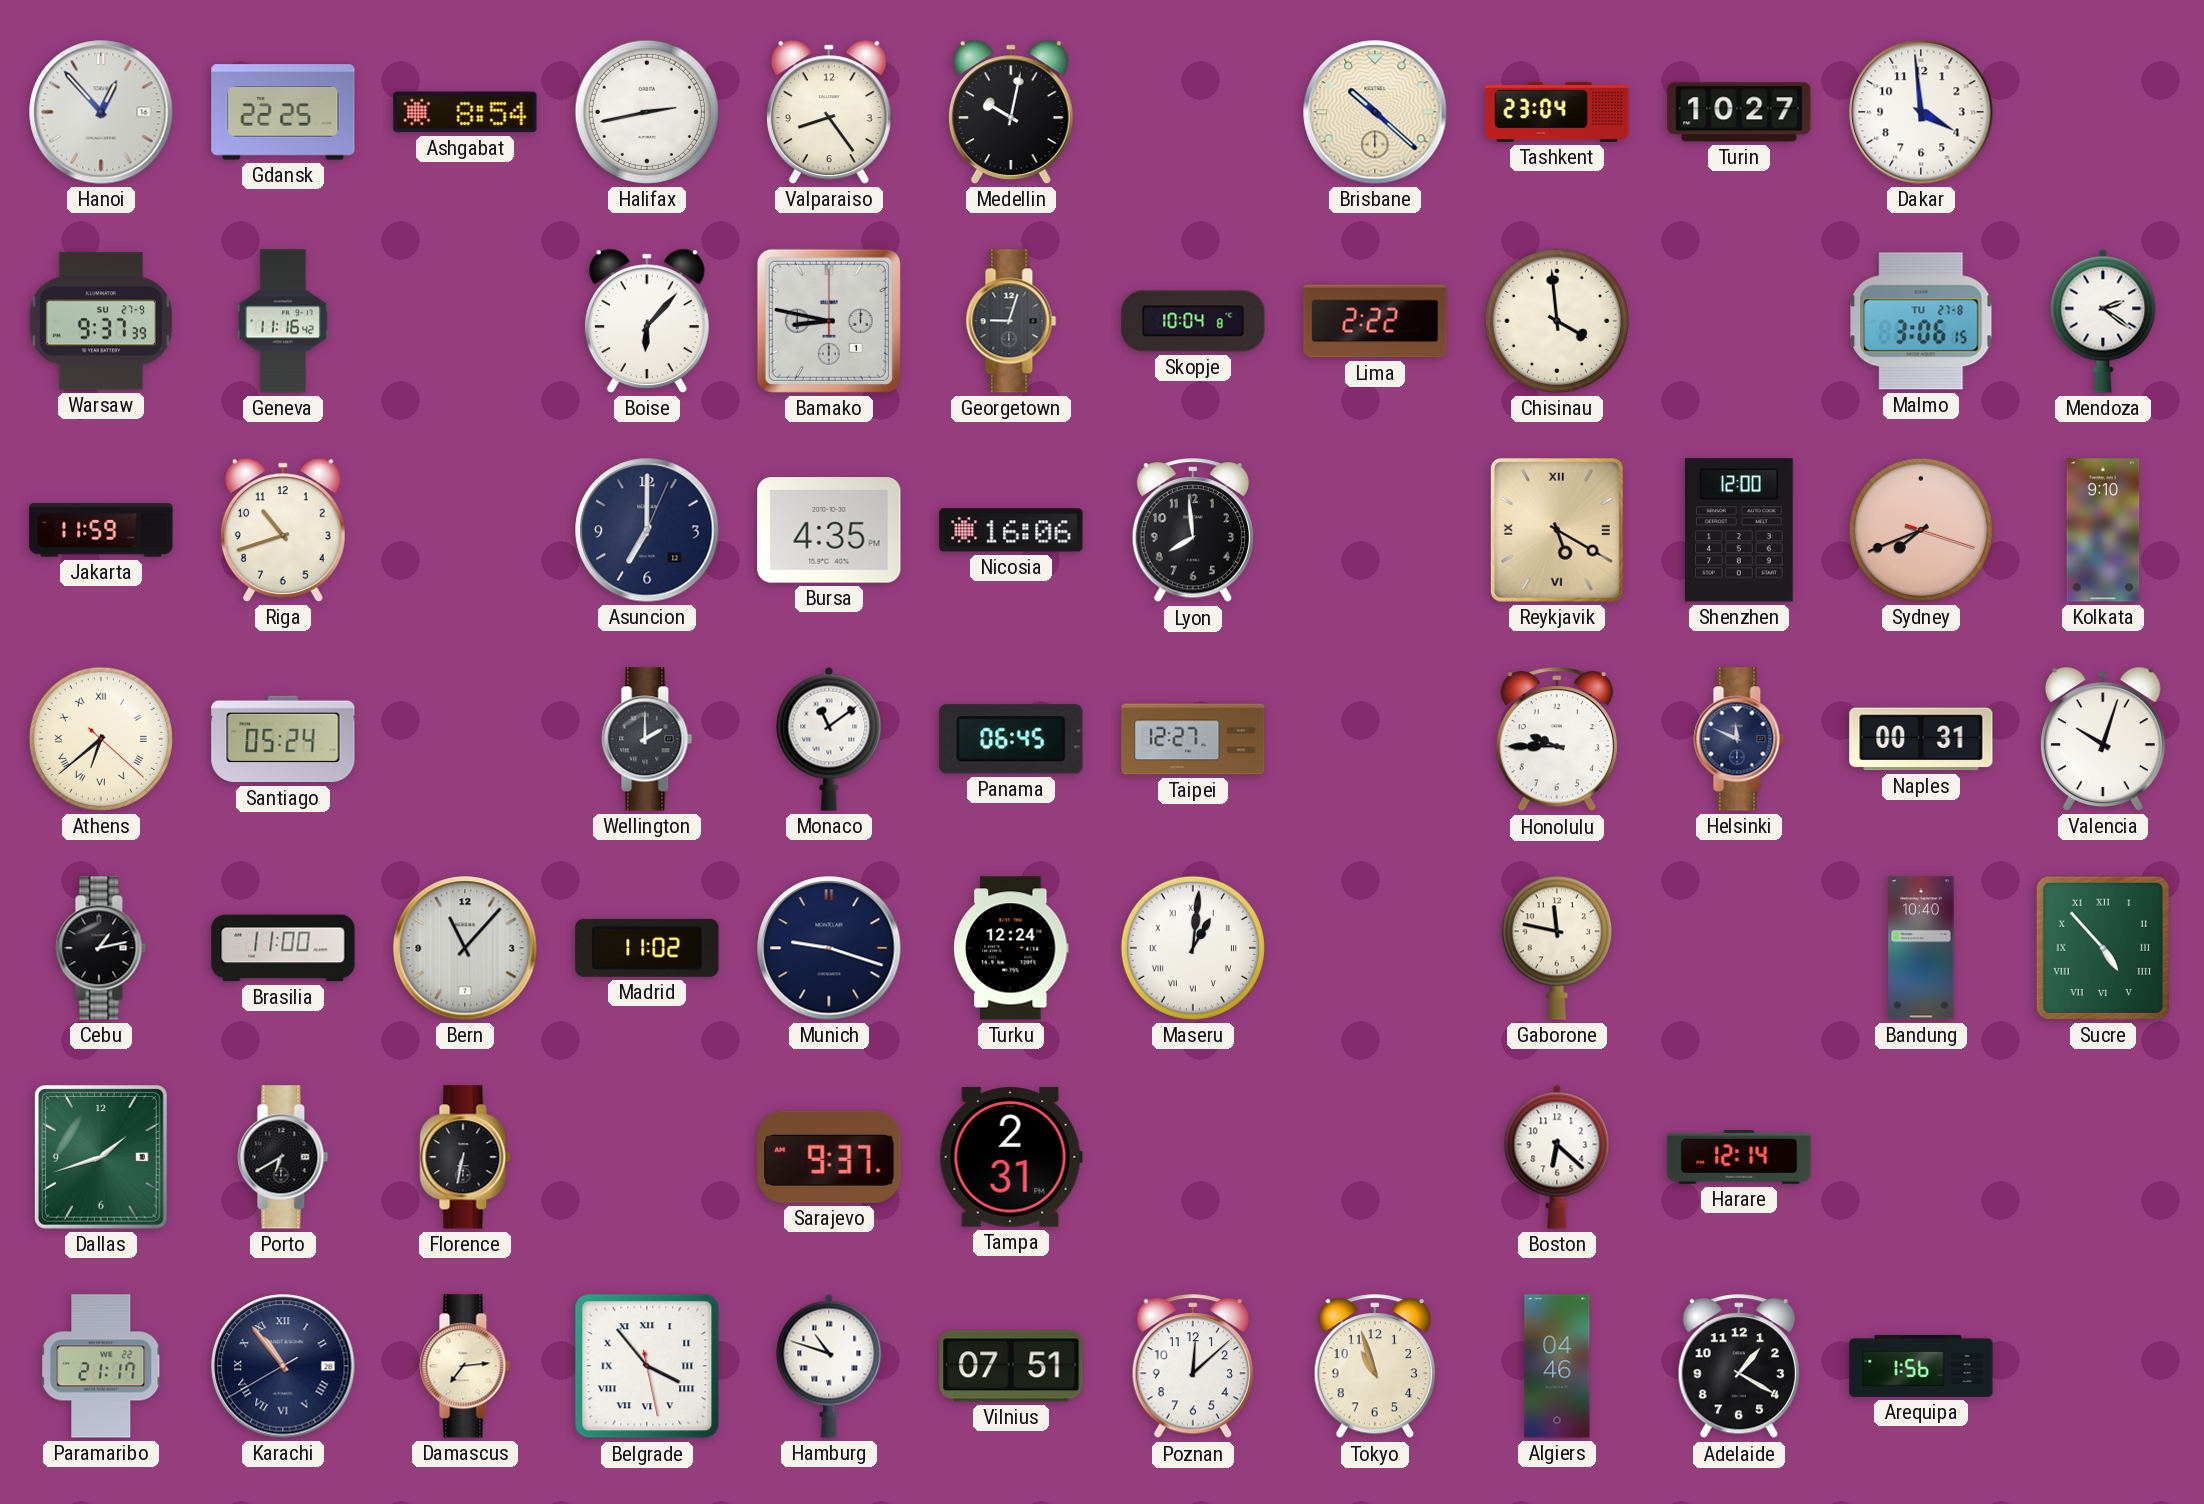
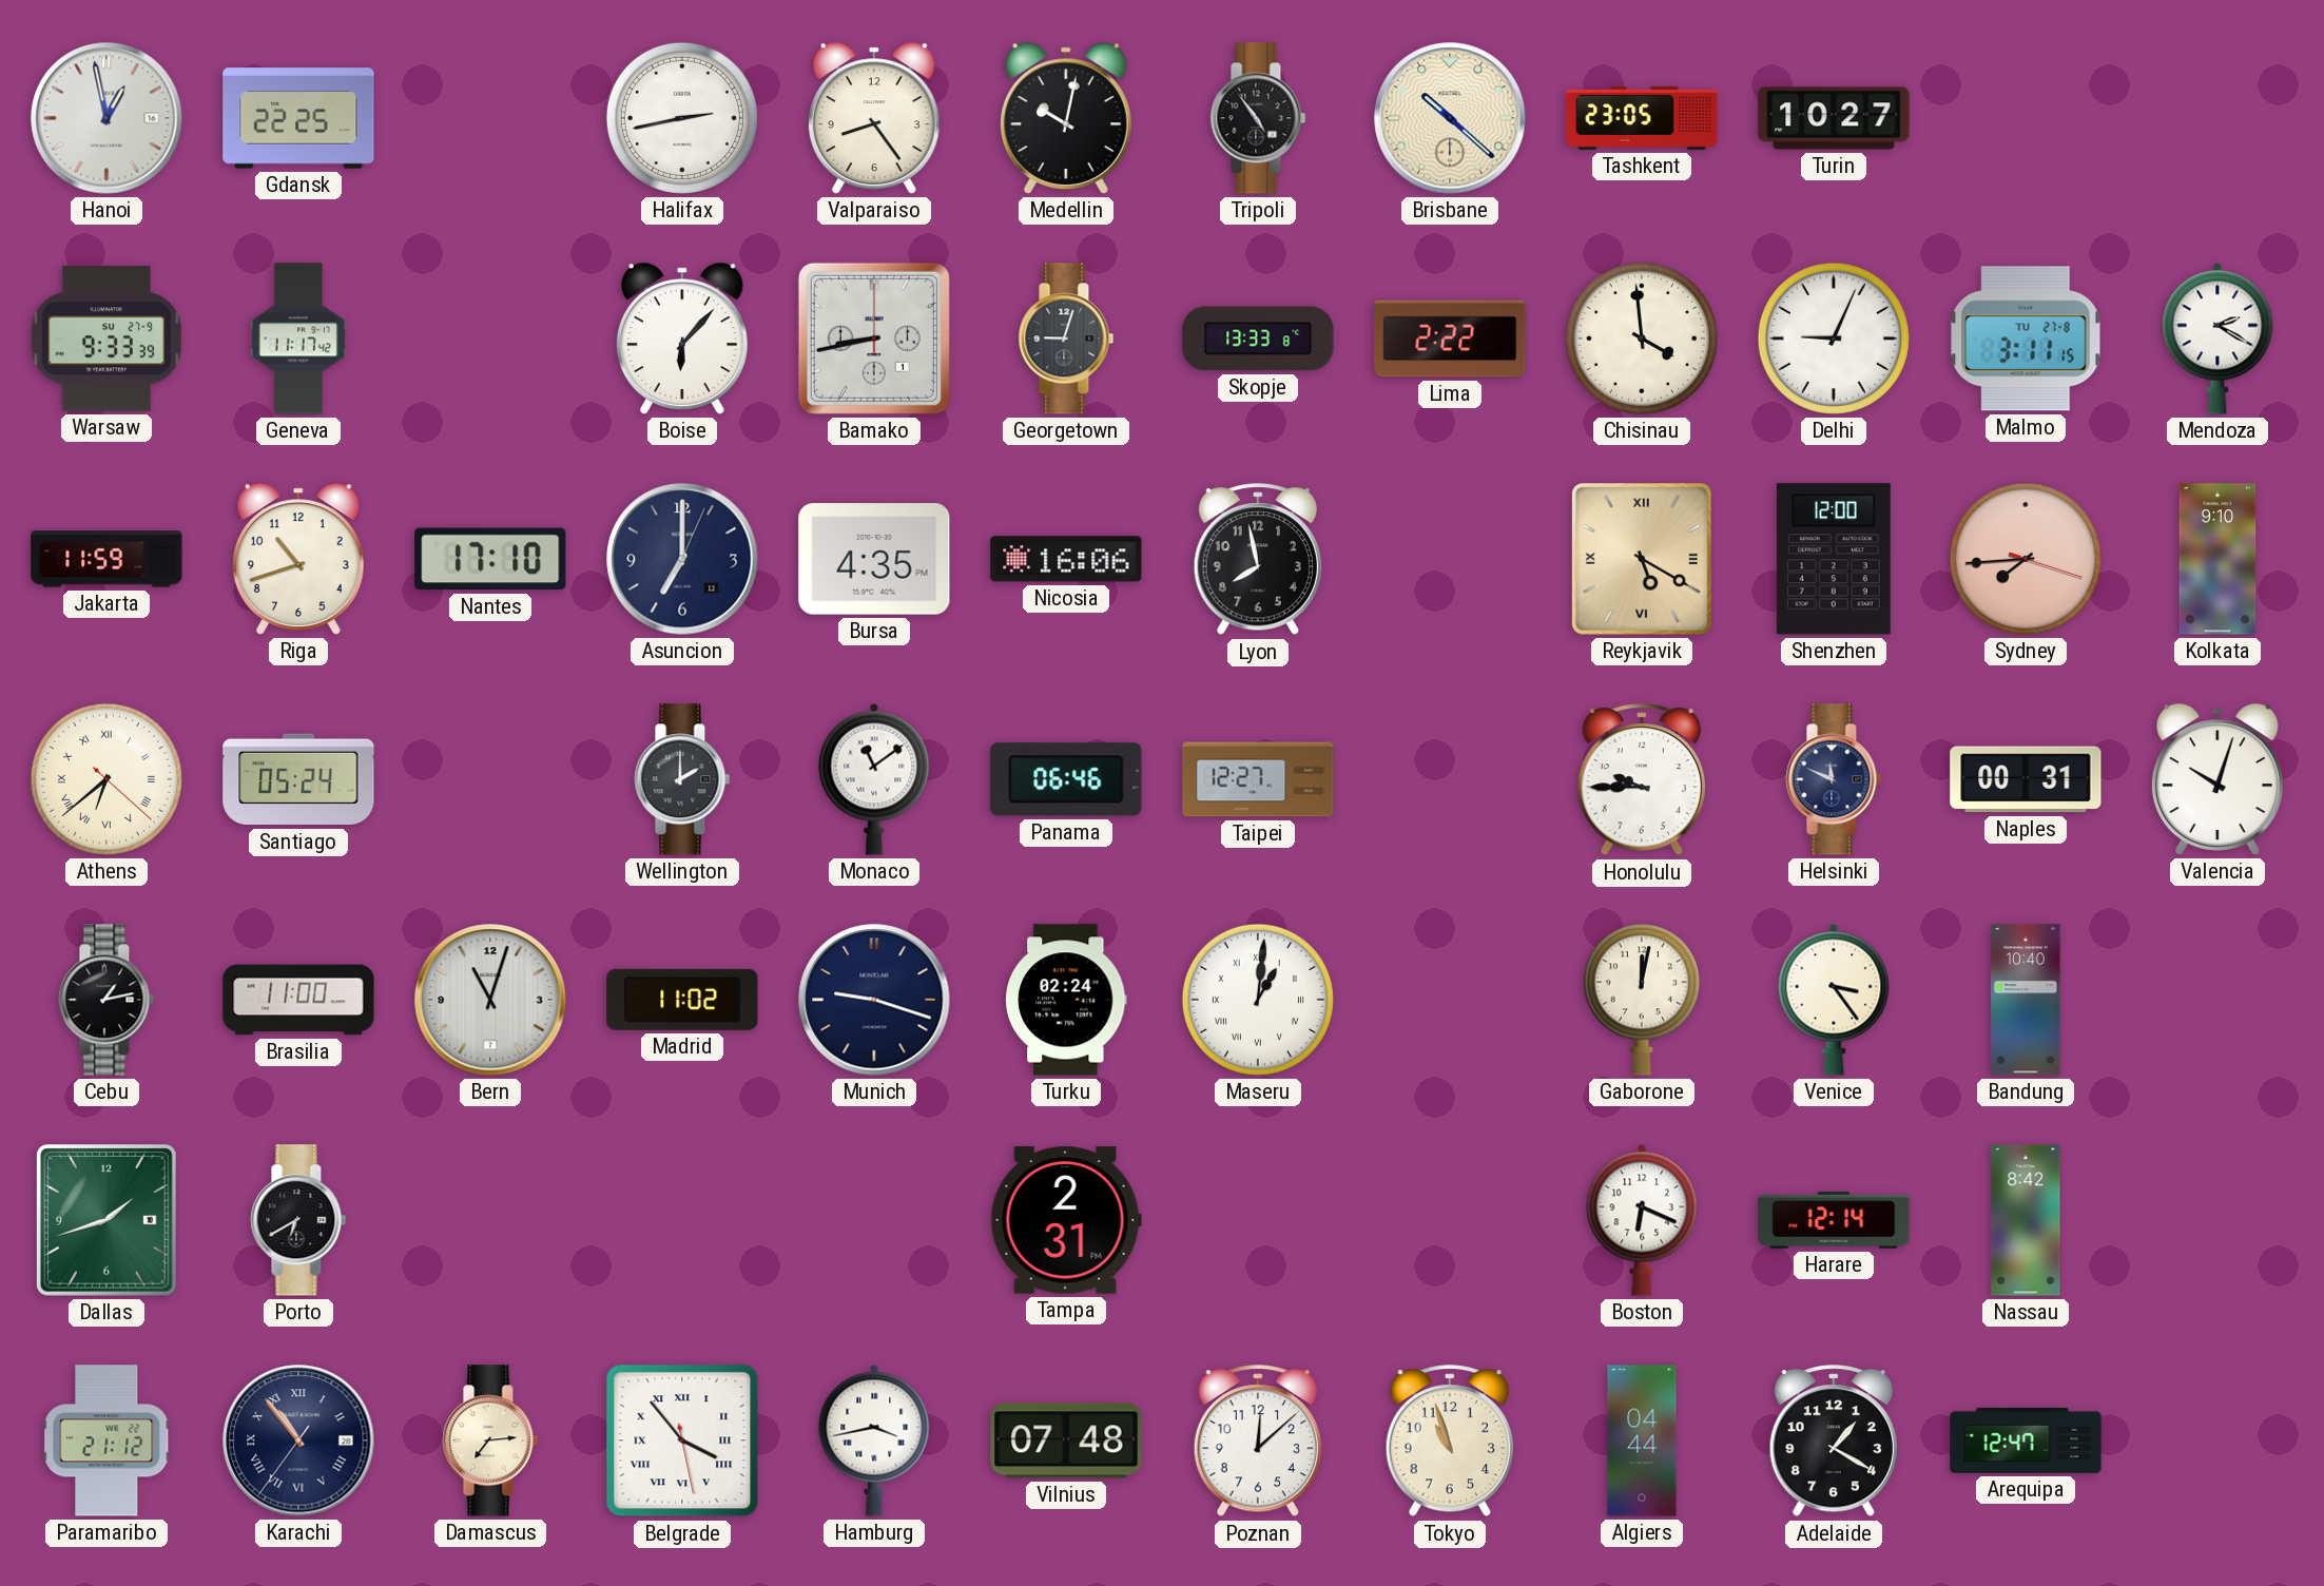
Hanoi: 12:53 -> 12:58
Ashgabat: 8:54 -> none
Tripoli: none -> 4:54
Tashkent: 23:04 -> 23:05
Dakar: 3:59 -> none
Warsaw: 9:37 -> 9:33
Geneva: 11:16 -> 11:17
Bamako: 8:47 -> 8:43
Skopje: 10:04 -> 13:33
Delhi: none -> 9:04
Malmo: 3:06 -> 3:11
Mendoza: 2:21 -> 2:20
Nantes: none -> 17:10
Lyon: 7:59 -> 7:58
Sydney: 7:41 -> 7:44
Panama: 06:45 -> 06:46
Bern: 11:07 -> 11:03
Turku: 12:24 -> 02:24
Gaborone: 11:47 -> 12:02
Venice: none -> 3:24
Sucre: 4:53 -> none
Florence: 6:32 -> none
Sarajevo: 9:37 -> none
Boston: 6:22 -> 6:19
Nassau: none -> 8:42
Paramaribo: 21:17 -> 21:12
Karachi: 10:53:40 -> 10:53:36
Hamburg: 10:48 -> 3:43
Vilnius: 07:51 -> 07:48
Algiers: 04:46 -> 04:44
Arequipa: 1:56 -> 12:47
